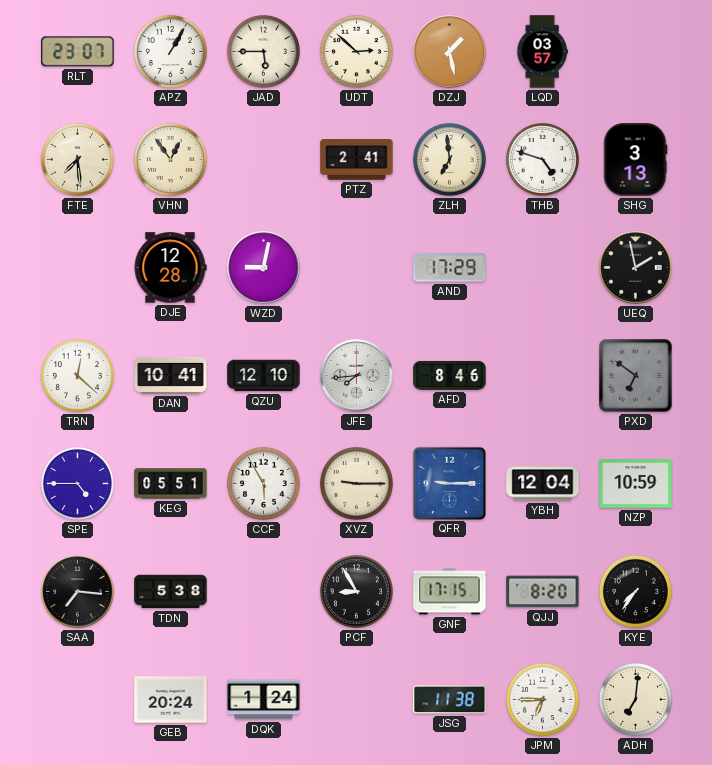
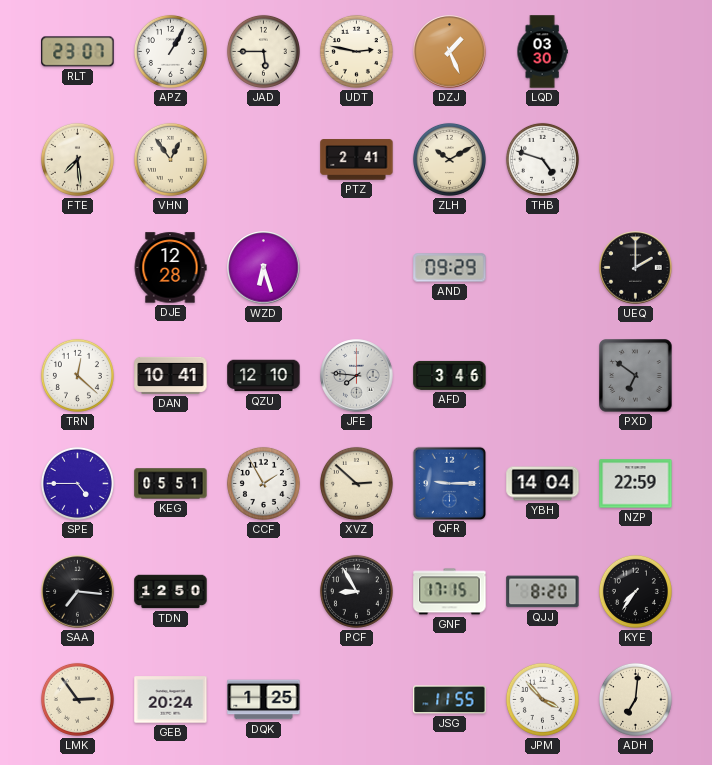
UDT: 2:52 -> 2:47
DZJ: 1:28 -> 1:26
LQD: 03:57 -> 03:30
ZLH: 6:59 -> 10:10
SHG: 3:13 -> none
WZD: 9:02 -> 6:27
AND: 17:29 -> 09:29
UEQ: 1:58 -> 2:00
JFE: 7:44 -> 7:46
AFD: 8:46 -> 3:46
CCF: 5:55 -> 1:55
XVZ: 9:15 -> 2:52
YBH: 12:04 -> 14:04
NZP: 10:59 -> 22:59
TDN: 5:38 -> 12:50
LMK: none -> 2:54
DQK: 1:24 -> 1:25
JSG: 11:38 -> 11:55
JPM: 6:45 -> 3:53
